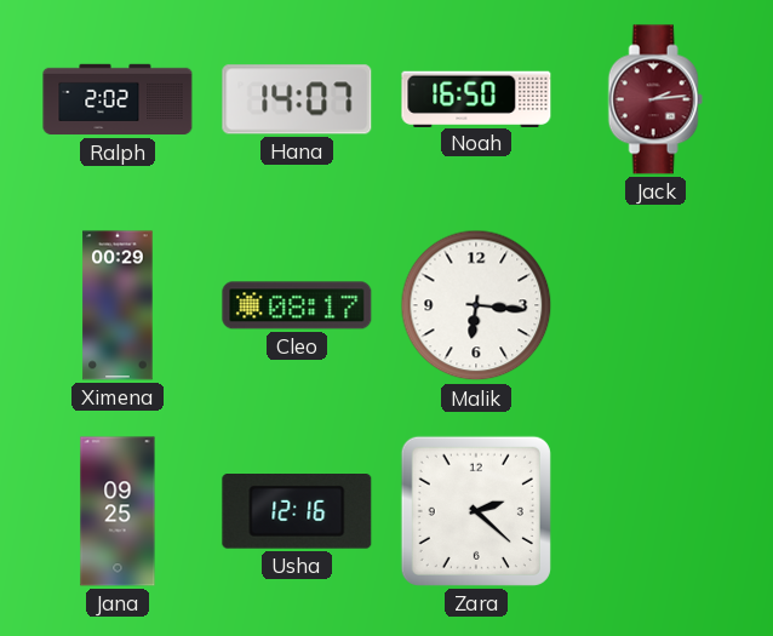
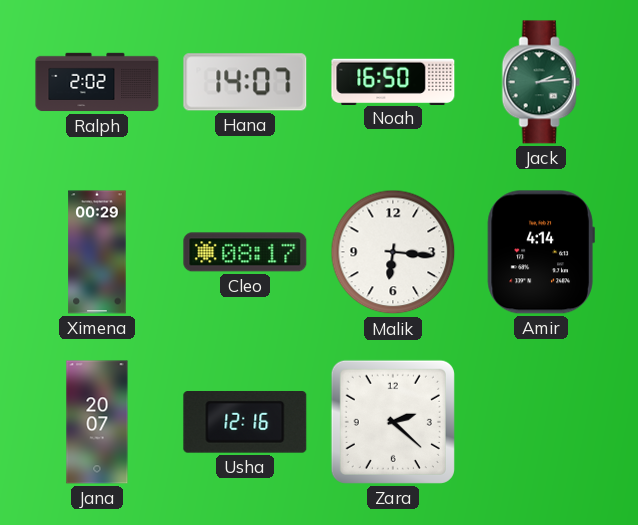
Jack dial: burgundy -> green
Amir: none -> 4:14
Jana: 09:25 -> 20:07
